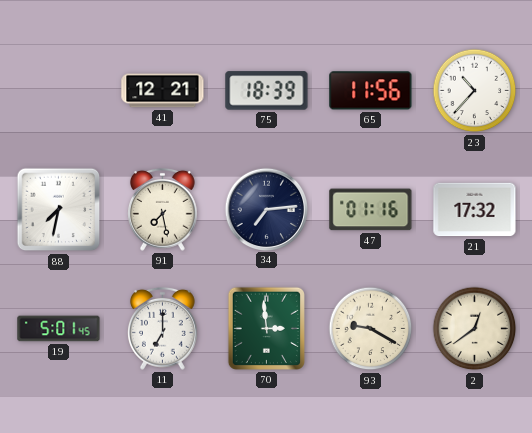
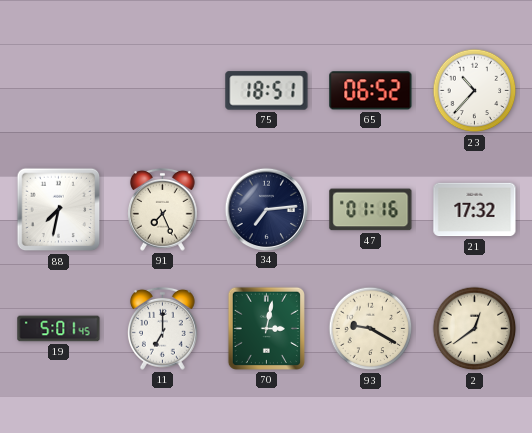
41: 12:21 -> none
75: 18:39 -> 18:51
65: 11:56 -> 06:52
91: 7:28 -> 7:26
70: 2:59 -> 3:02
